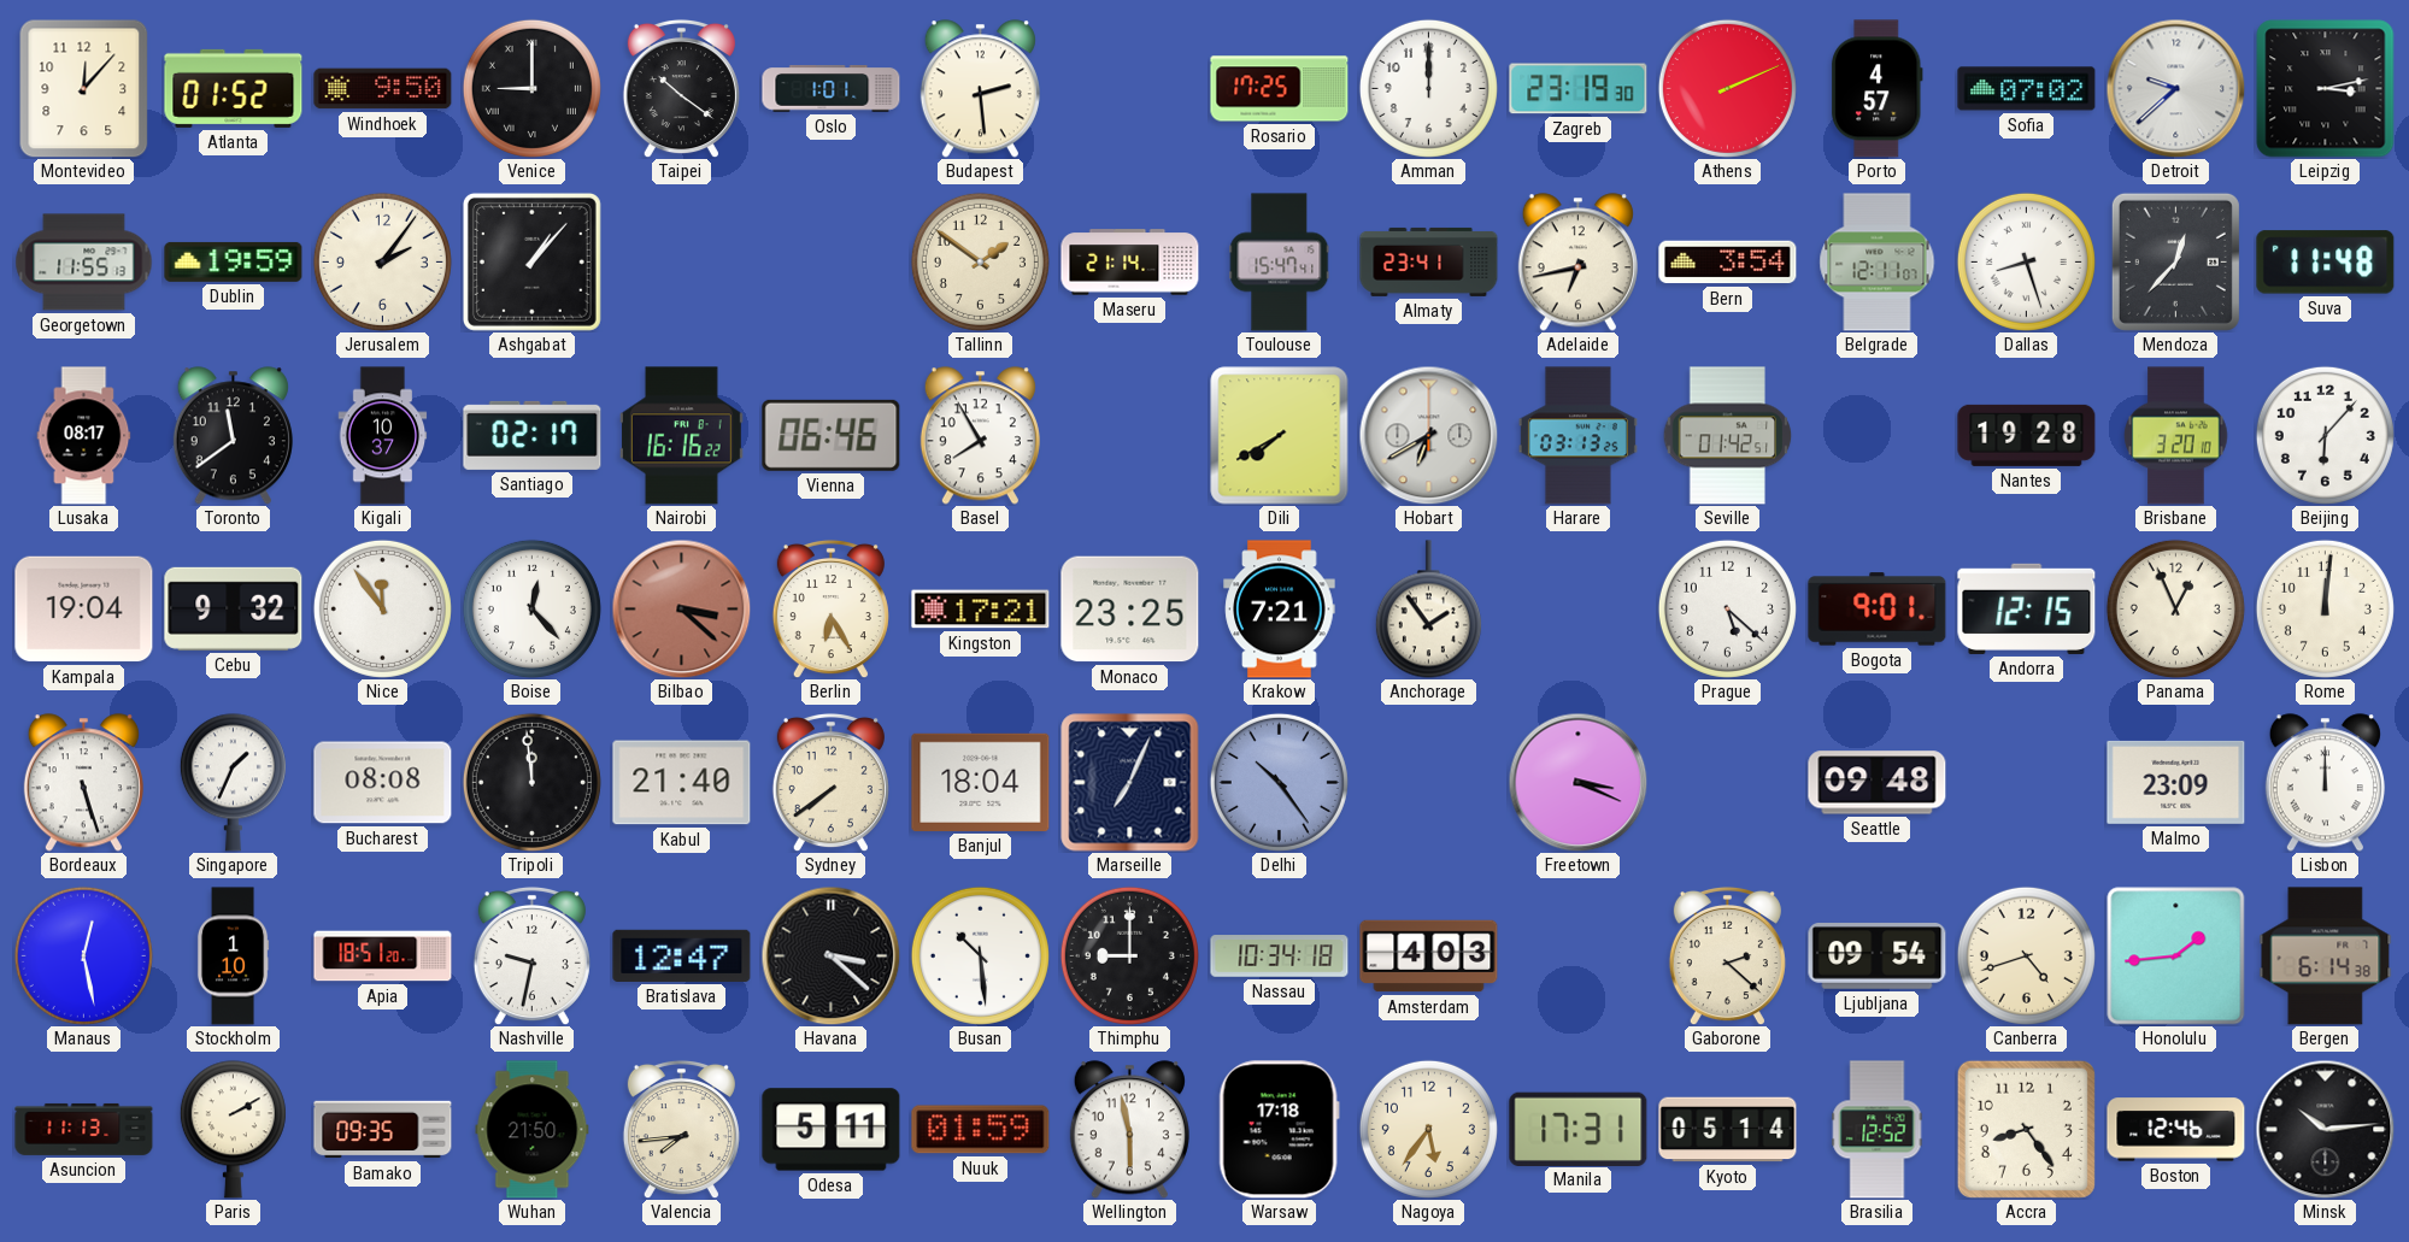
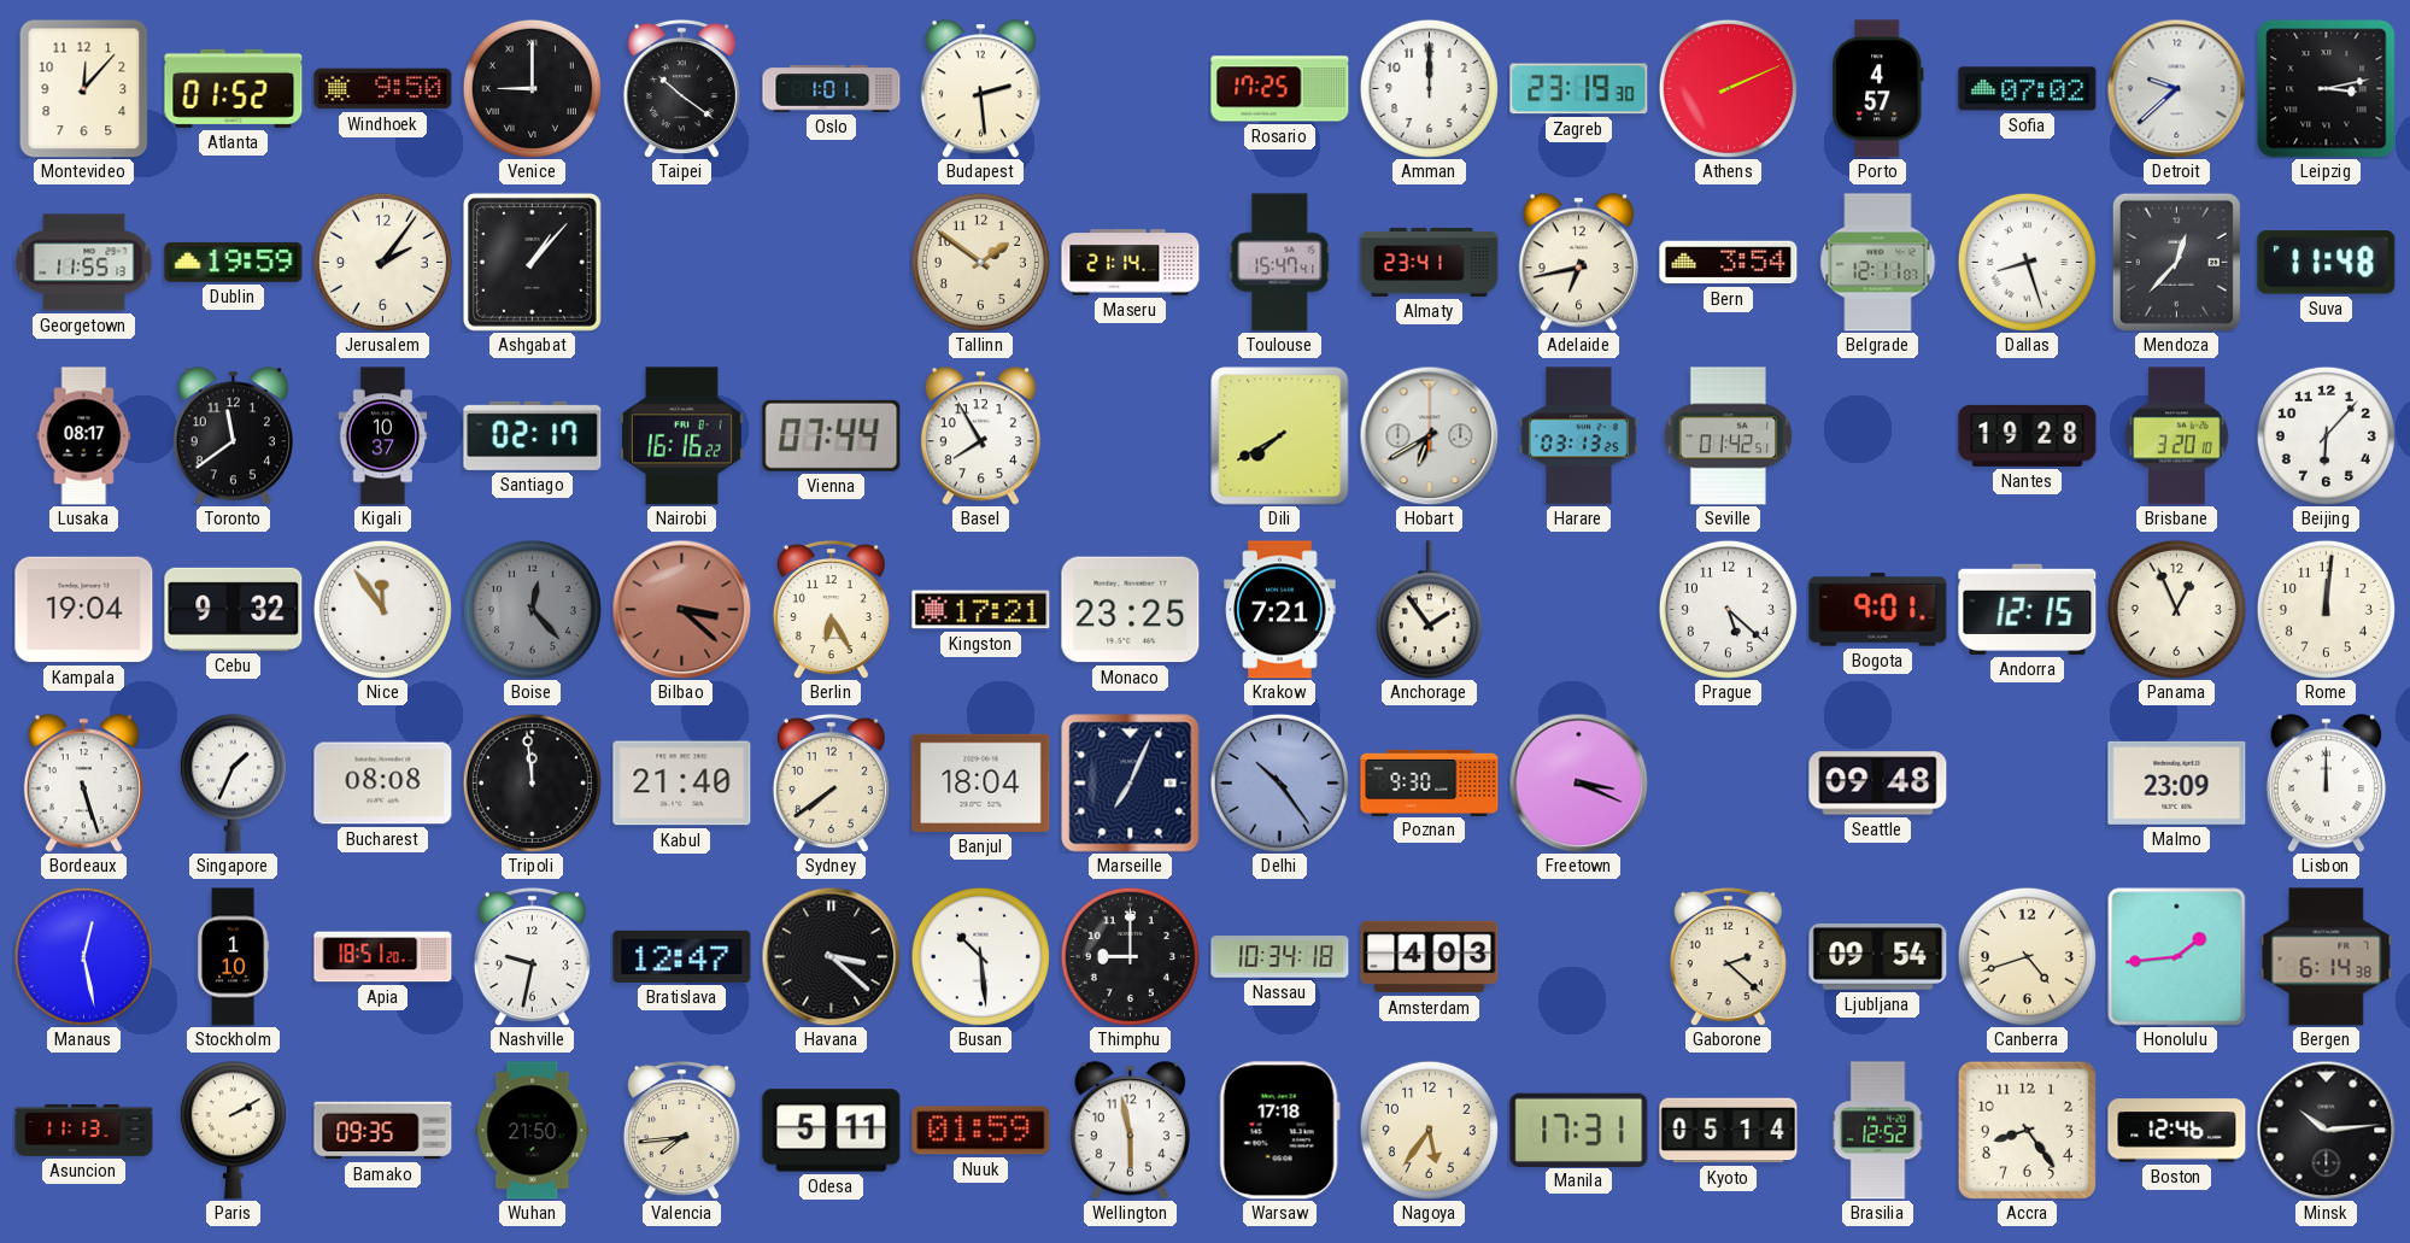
Vienna: 06:46 -> 07:44
Boise dial: white -> grey
Poznan: none -> 9:30
